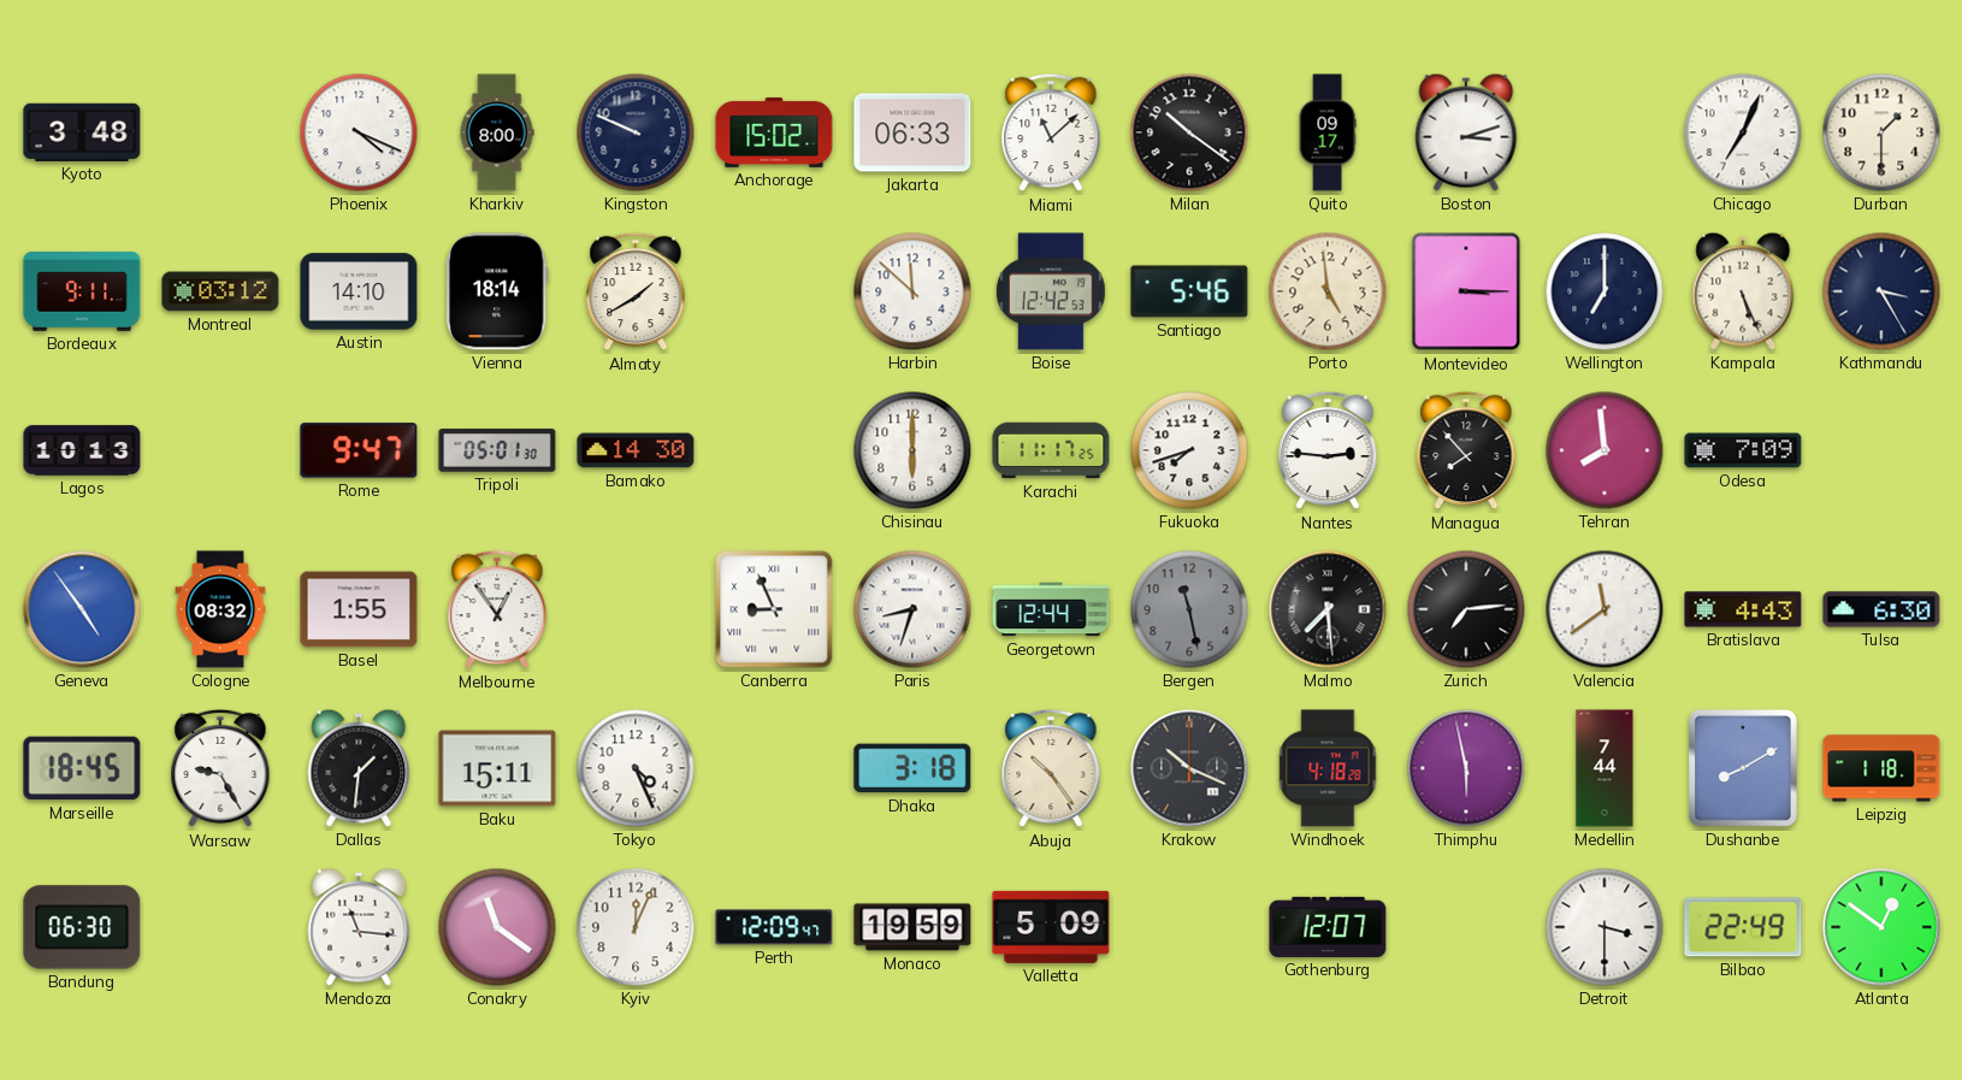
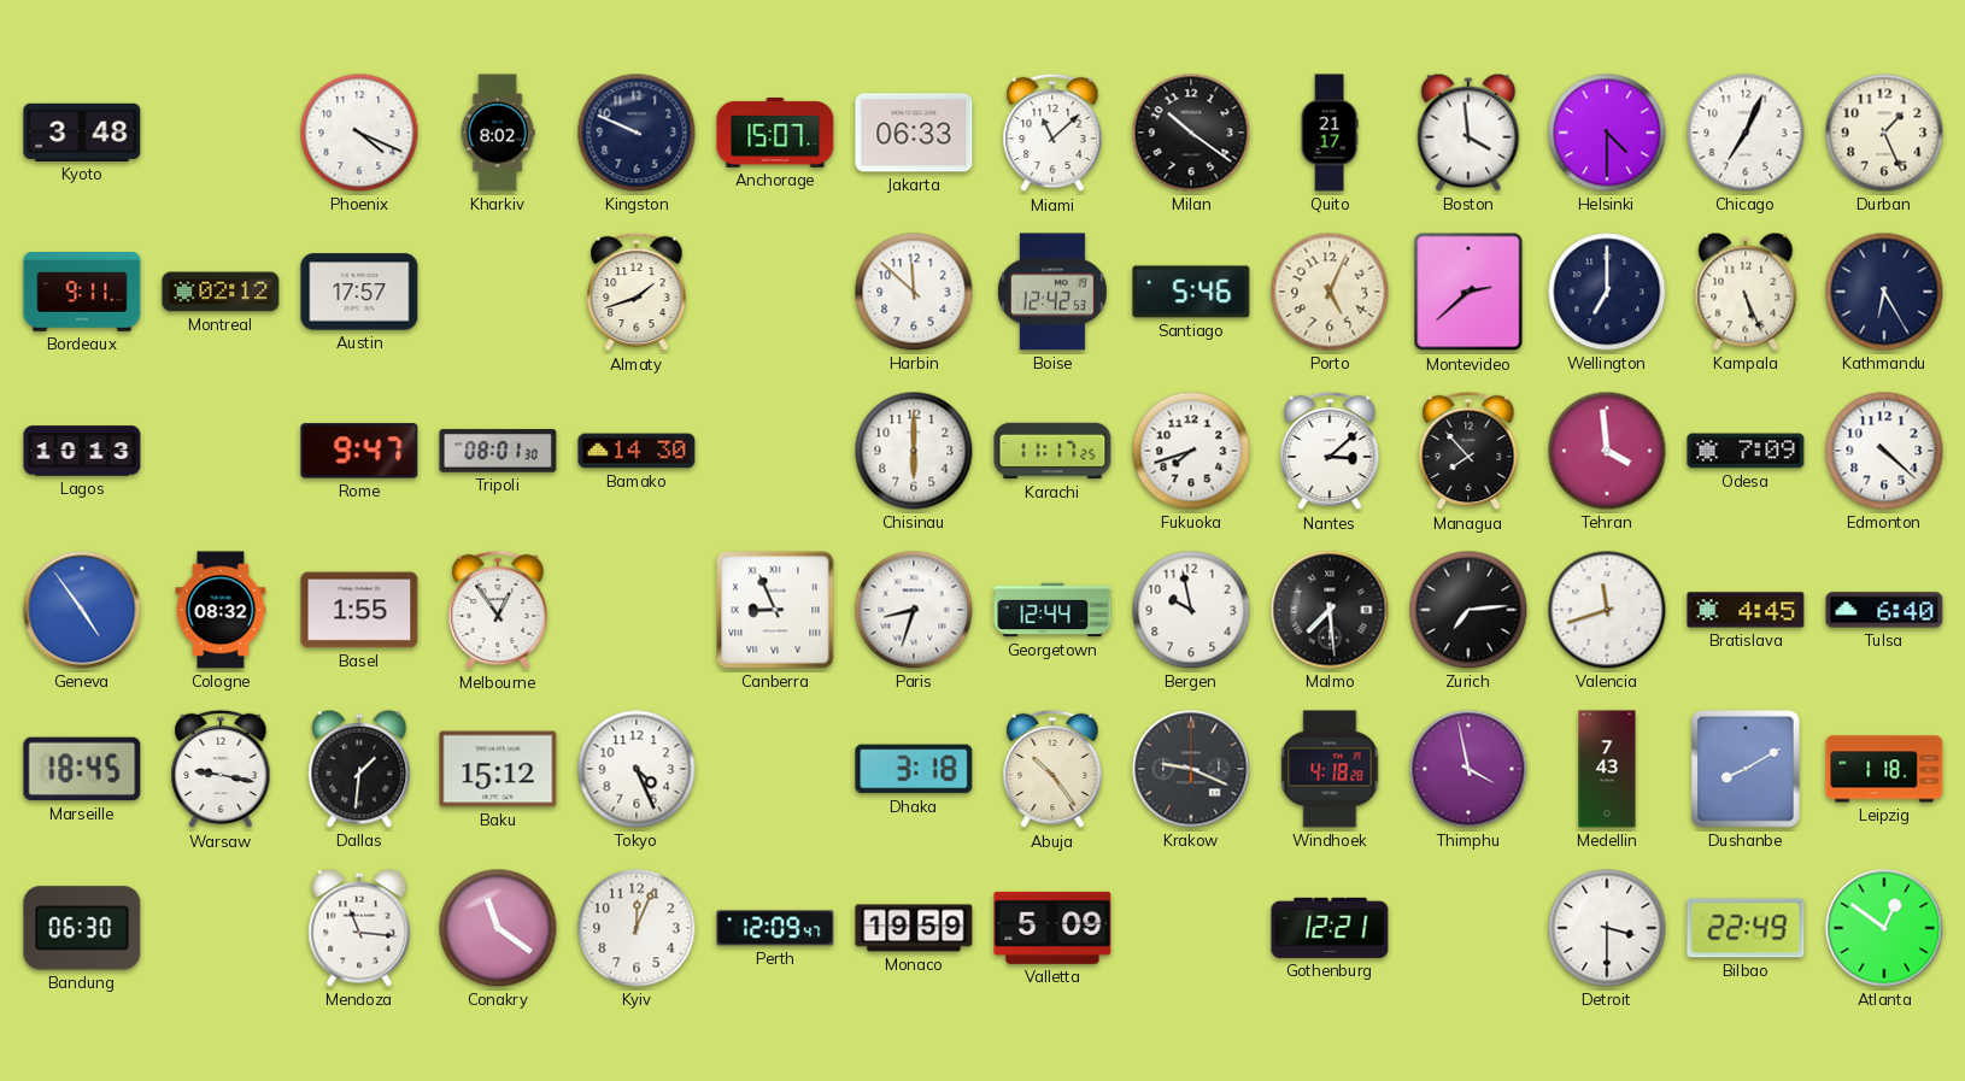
Kharkiv: 8:00 -> 8:02
Anchorage: 15:02 -> 15:07
Quito: 09:17 -> 21:17
Boston: 3:12 -> 3:59
Helsinki: none -> 4:30
Durban: 1:30 -> 1:26
Montreal: 03:12 -> 02:12
Austin: 14:10 -> 17:57
Vienna: 18:14 -> none
Almaty: 1:40 -> 1:42
Porto: 4:59 -> 5:04
Montevideo: 3:15 -> 2:38
Kathmandu: 3:25 -> 6:25
Tripoli: 05:01 -> 08:01
Nantes: 2:46 -> 3:08
Tehran: 7:59 -> 3:59
Edmonton: none -> 4:22
Bergen: 11:28 -> 9:58
Bergen dial: grey -> white
Valencia: 11:39 -> 11:42
Bratislava: 4:43 -> 4:45
Tulsa: 6:30 -> 6:40
Warsaw: 9:25 -> 9:17
Baku: 15:11 -> 15:12
Krakow: 10:19 -> 9:19
Thimphu: 5:58 -> 3:58
Medellin: 7:44 -> 7:43
Gothenburg: 12:07 -> 12:21
